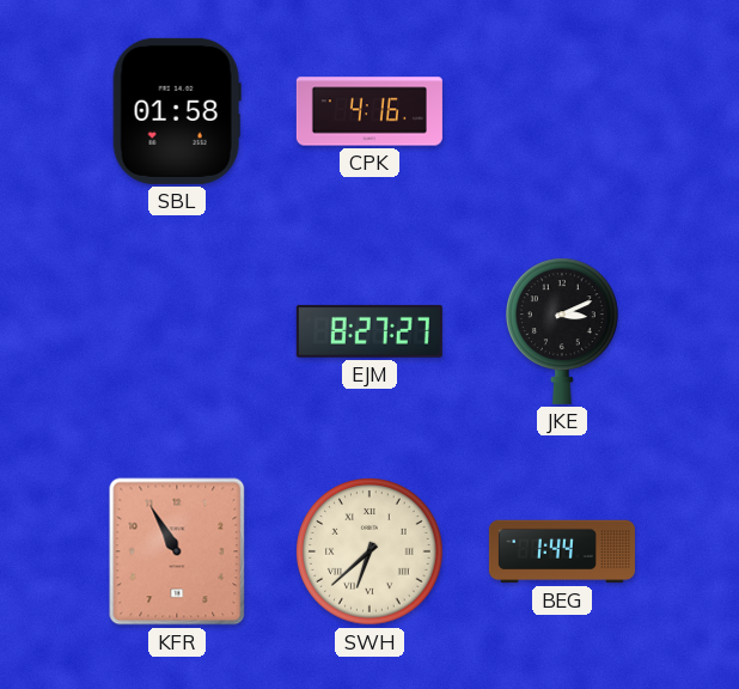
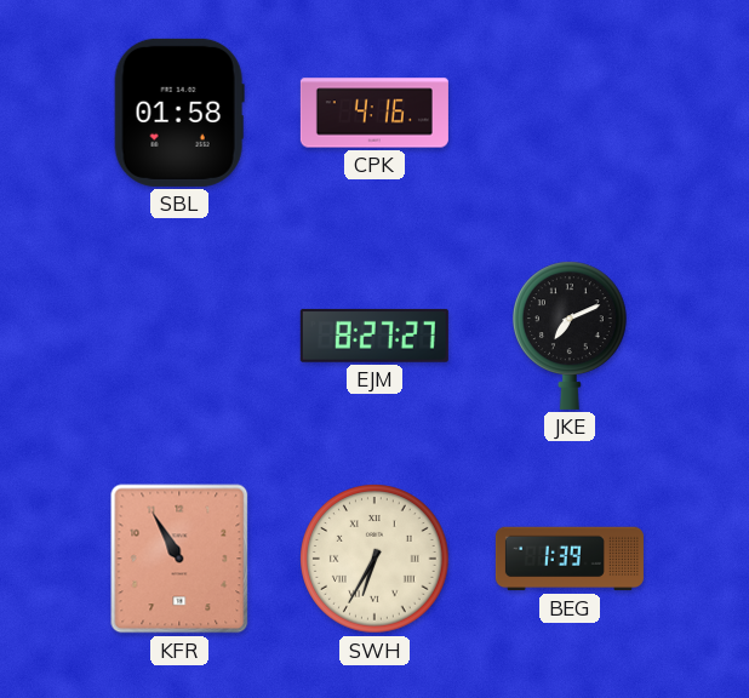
JKE: 3:11 -> 7:11
SWH: 6:38 -> 6:35
BEG: 1:44 -> 1:39
